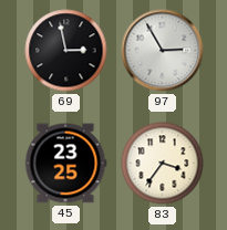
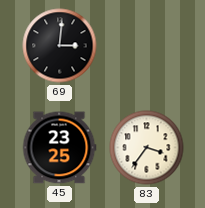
69: 2:58 -> 3:01
97: 2:55 -> none
